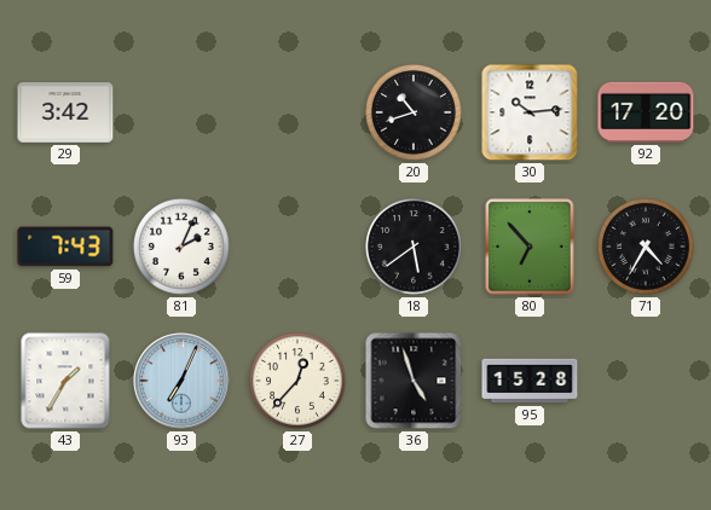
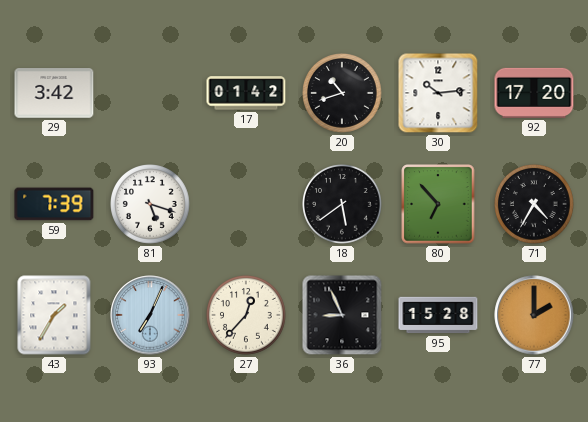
17: none -> 01:42
59: 7:43 -> 7:39
81: 2:04 -> 5:18
36: 4:57 -> 8:56
77: none -> 2:00
